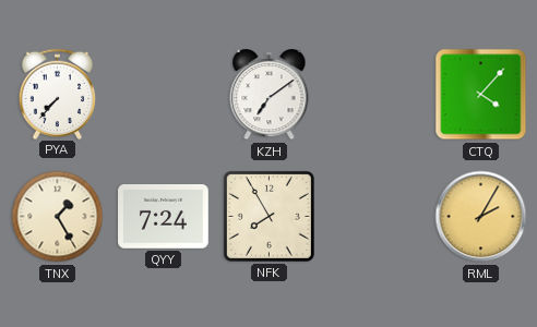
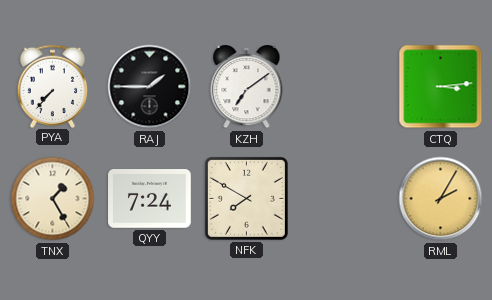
RAJ: none -> 1:45
CTQ: 4:07 -> 3:14
NFK: 7:55 -> 7:50
